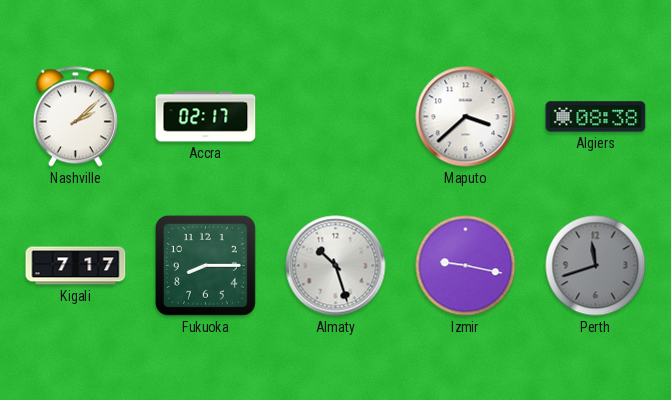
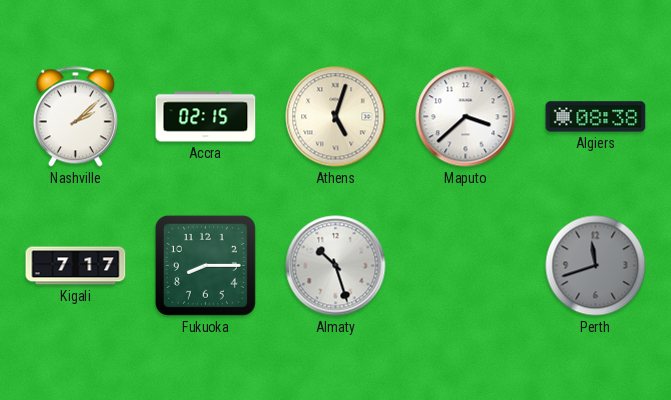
Accra: 02:17 -> 02:15
Athens: none -> 5:03
Izmir: 9:17 -> none
